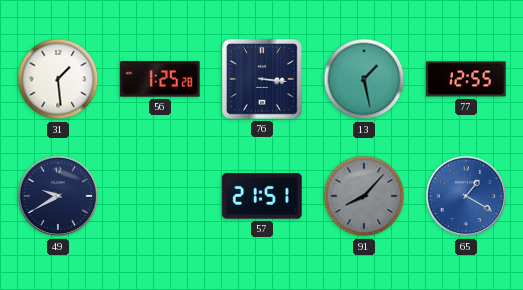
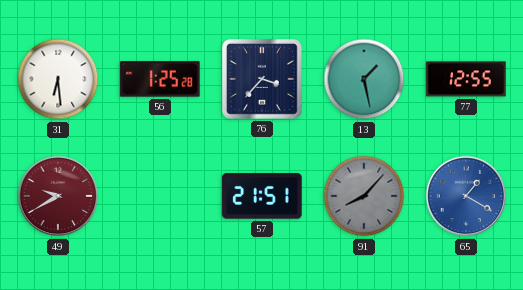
31: 1:29 -> 6:29
76: 3:16 -> 3:37
49 dial: navy -> burgundy
